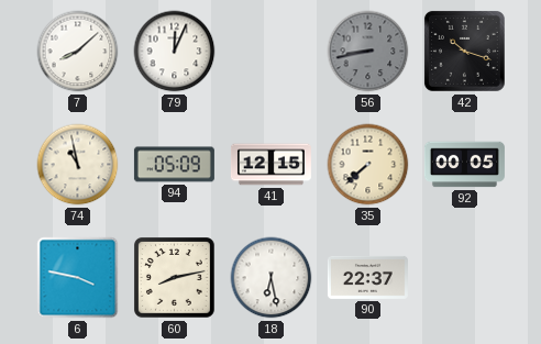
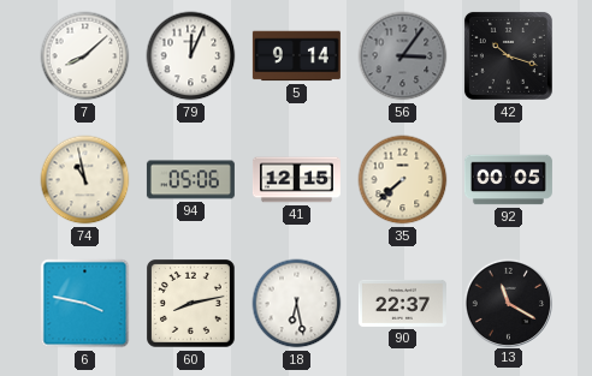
5: none -> 9:14
56: 8:43 -> 3:06
94: 05:09 -> 05:06
13: none -> 11:20
